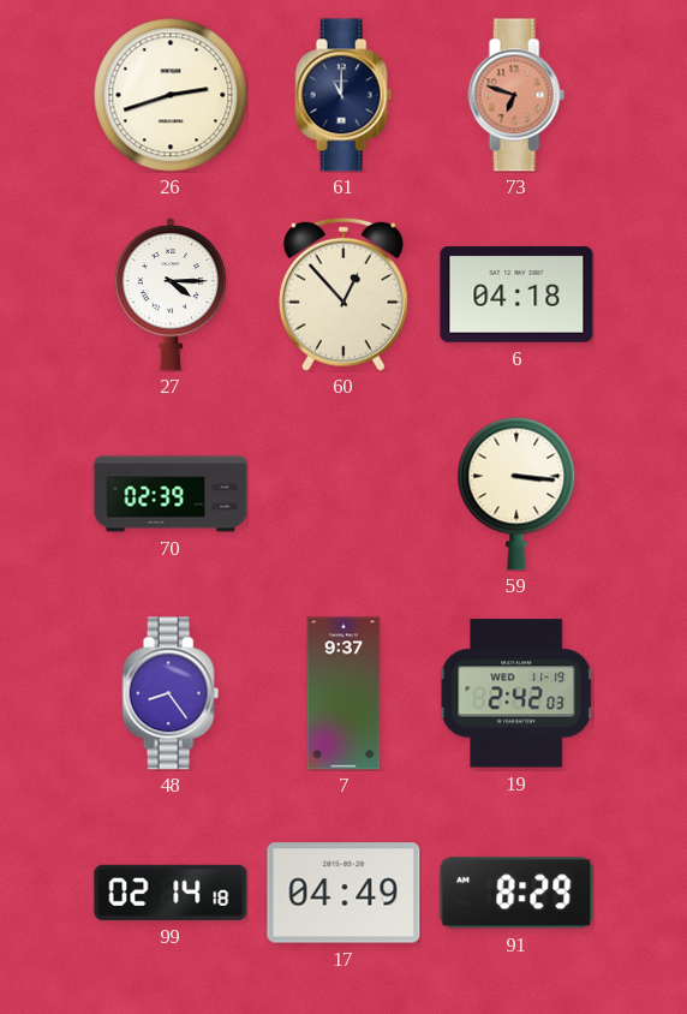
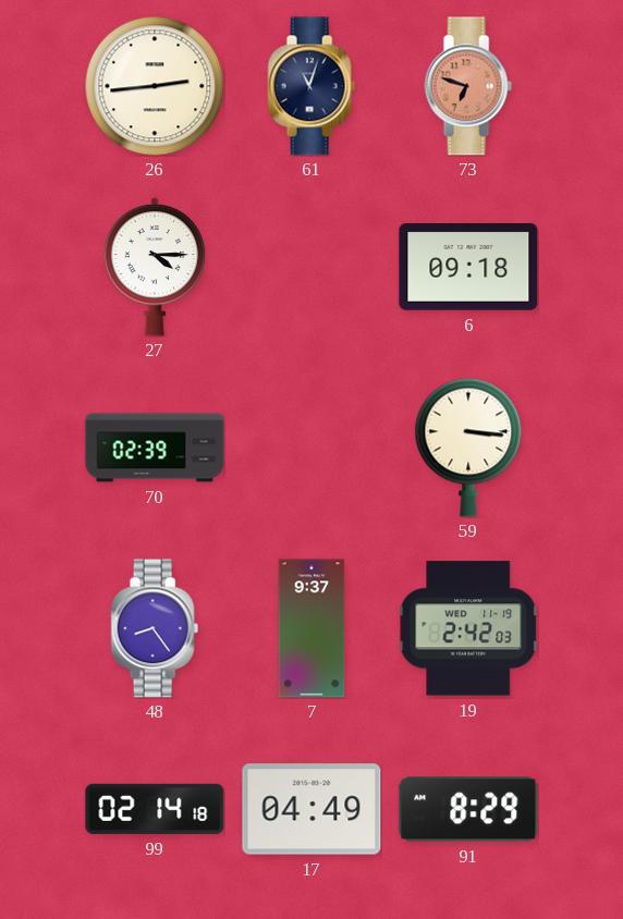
26: 2:42 -> 2:44
61: 11:00 -> 11:03
60: 12:53 -> none
6: 04:18 -> 09:18
